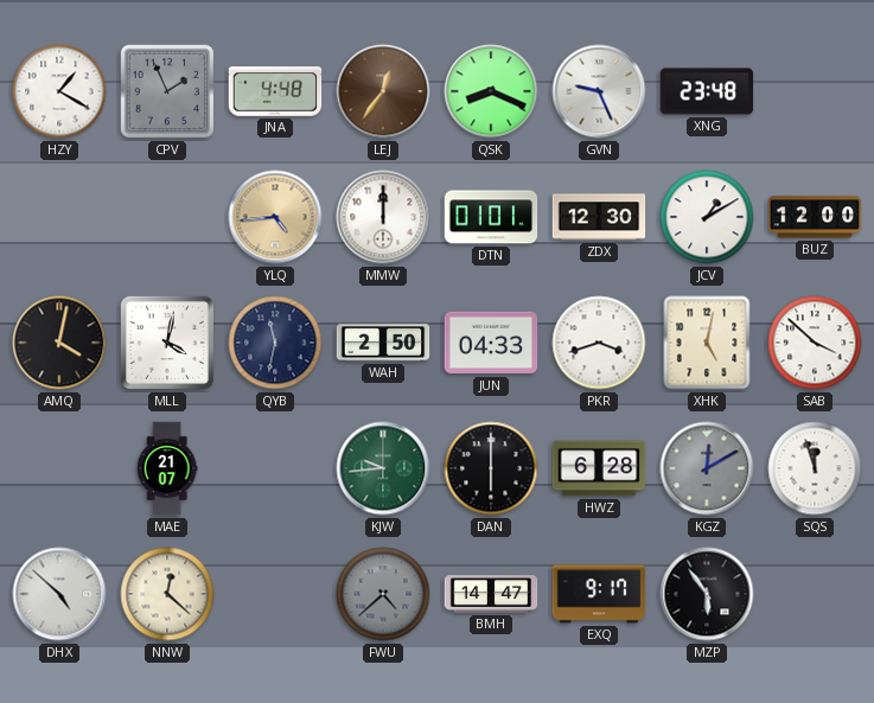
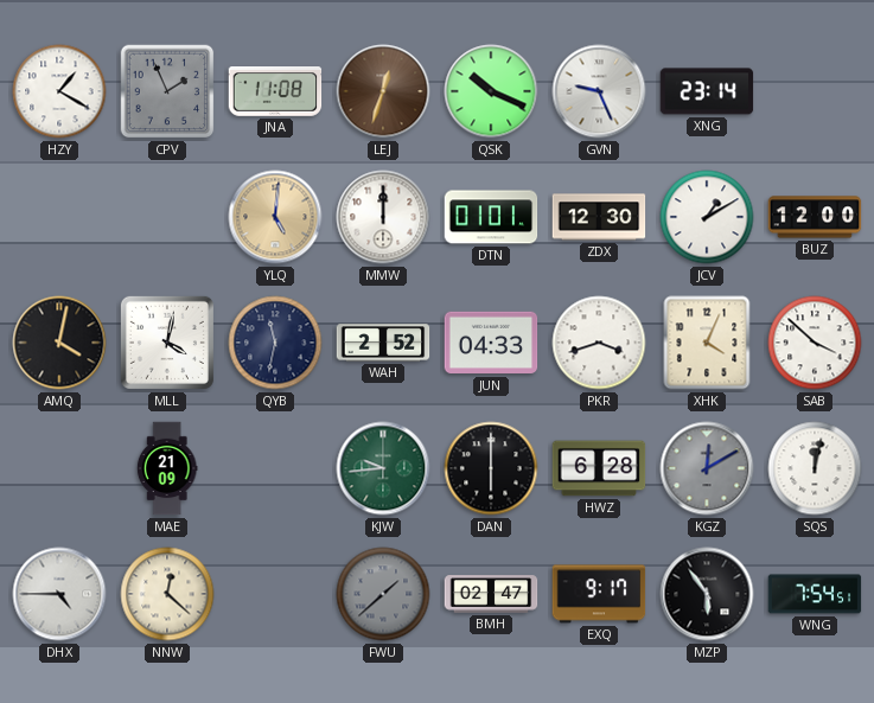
JNA: 4:48 -> 11:08
LEJ: 12:36 -> 12:33
QSK: 8:19 -> 10:19
XNG: 23:48 -> 23:14
YLQ: 4:44 -> 5:01
WAH: 2:50 -> 2:52
XHK: 5:02 -> 4:04
MAE: 21:07 -> 21:09
SQS: 11:57 -> 12:02
DHX: 4:52 -> 4:45
FWU: 4:38 -> 1:38
BMH: 14:47 -> 02:47
WNG: none -> 7:54
